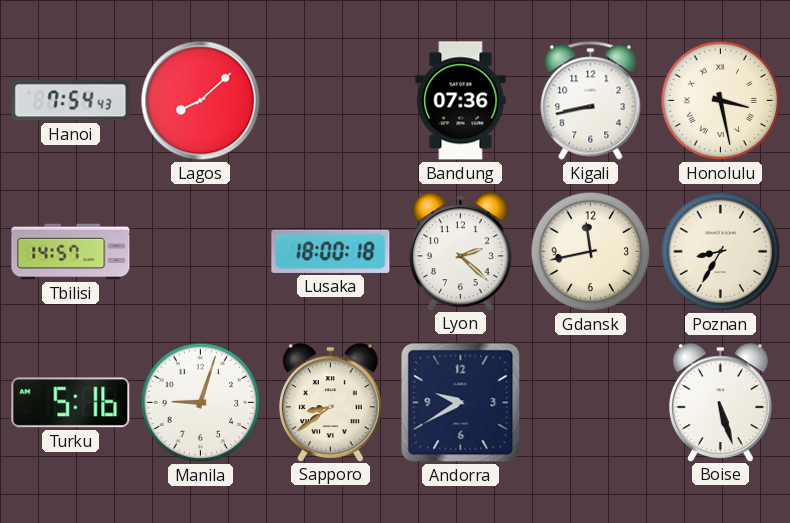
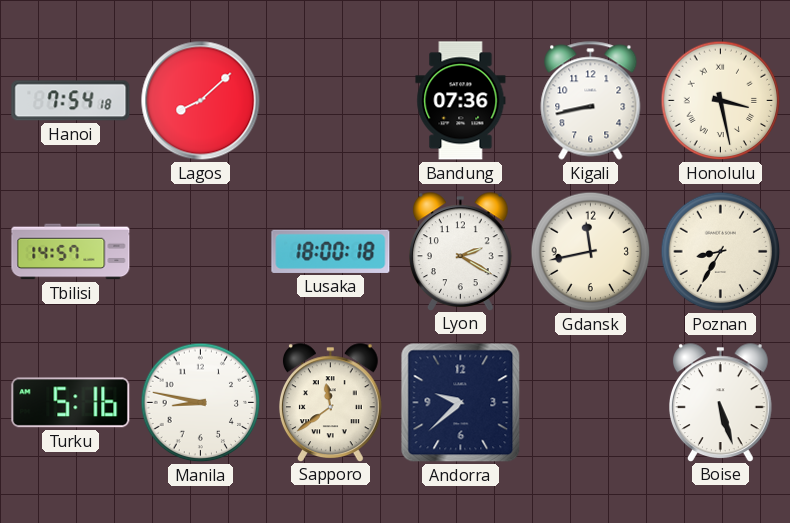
Hanoi: 7:54:43 -> 7:54:18
Lyon: 2:22 -> 2:20
Manila: 9:03 -> 8:47
Sapporo: 8:39 -> 11:39
Andorra: 9:40 -> 9:38
